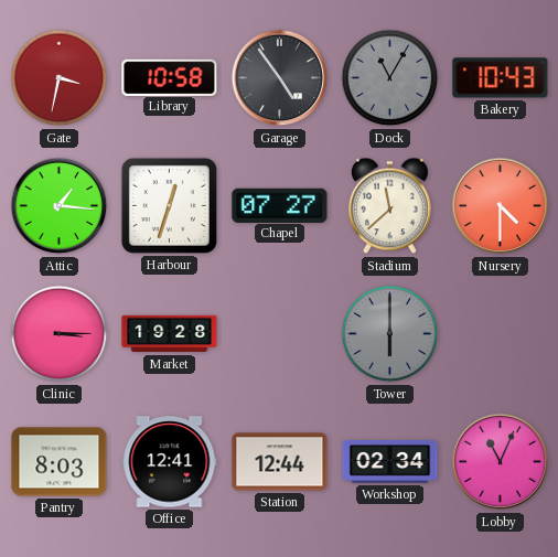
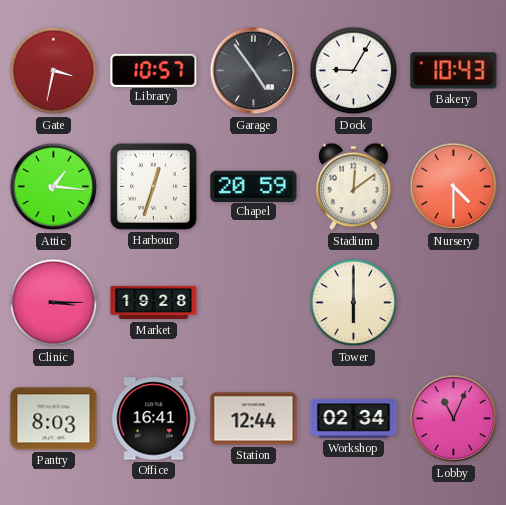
Library: 10:58 -> 10:57
Dock: 11:05 -> 9:05
Dock dial: grey -> white
Chapel: 07:27 -> 20:59
Stadium: 11:38 -> 12:09
Tower dial: grey -> cream
Office: 12:41 -> 16:41
